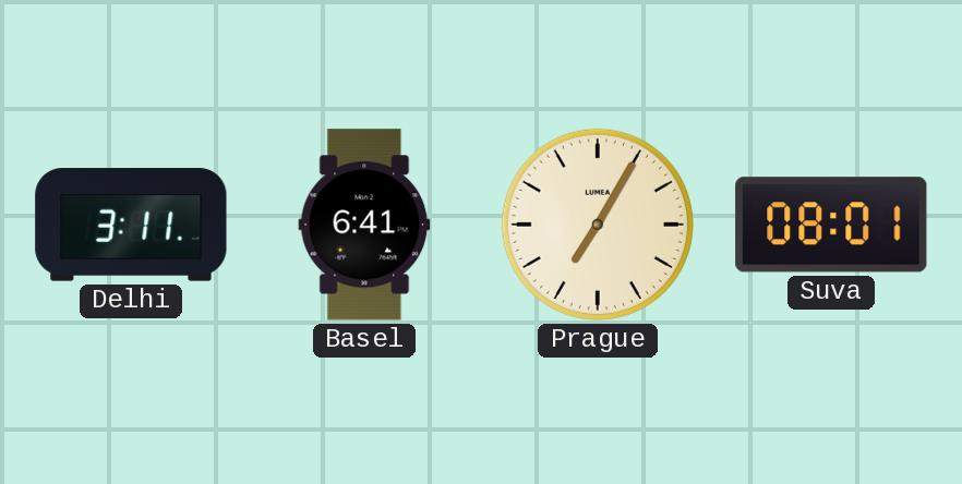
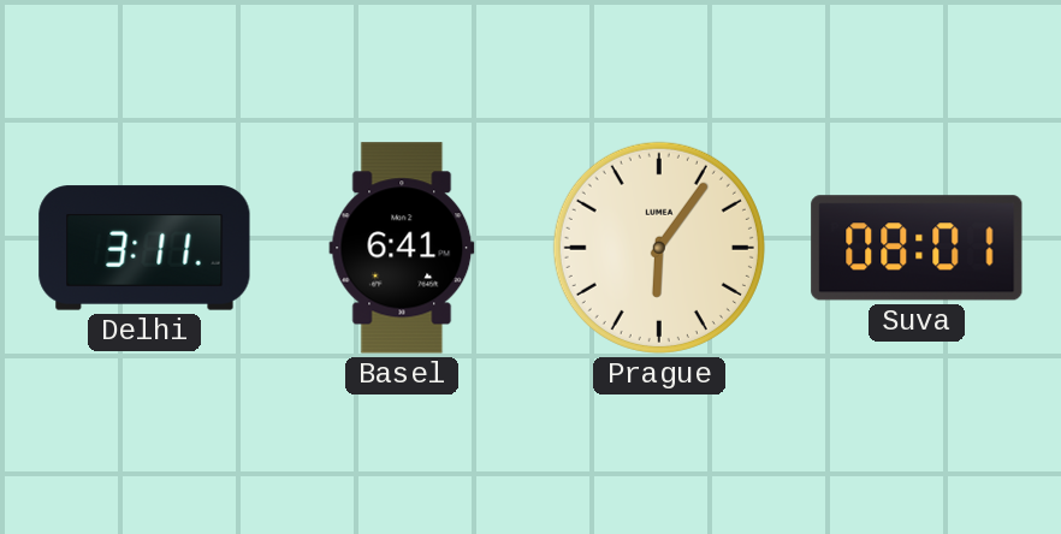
Prague: 7:05 -> 6:06
